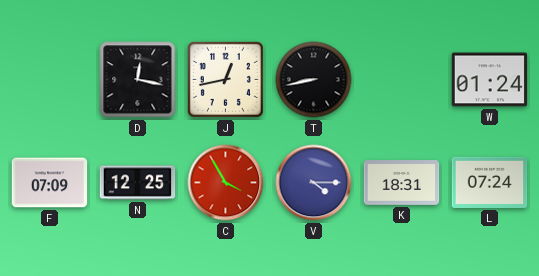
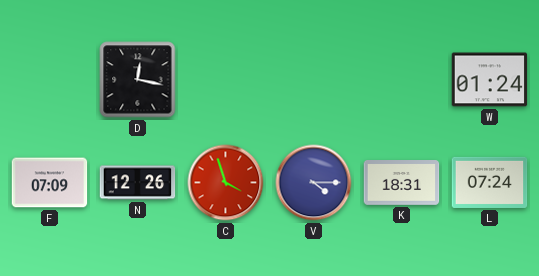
J: 12:43 -> none
T: 8:43 -> none
N: 12:25 -> 12:26
C: 3:55 -> 3:57
